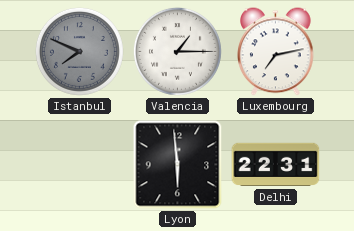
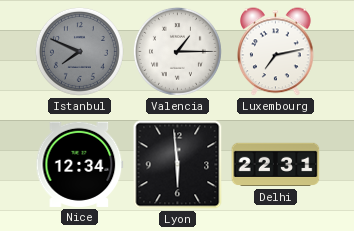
Nice: none -> 12:34
